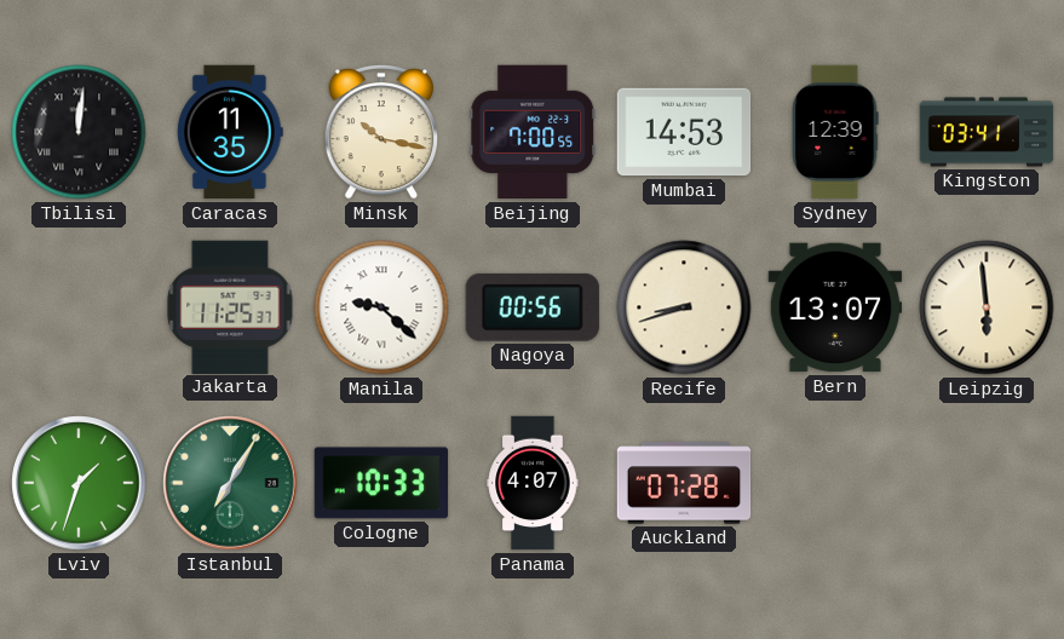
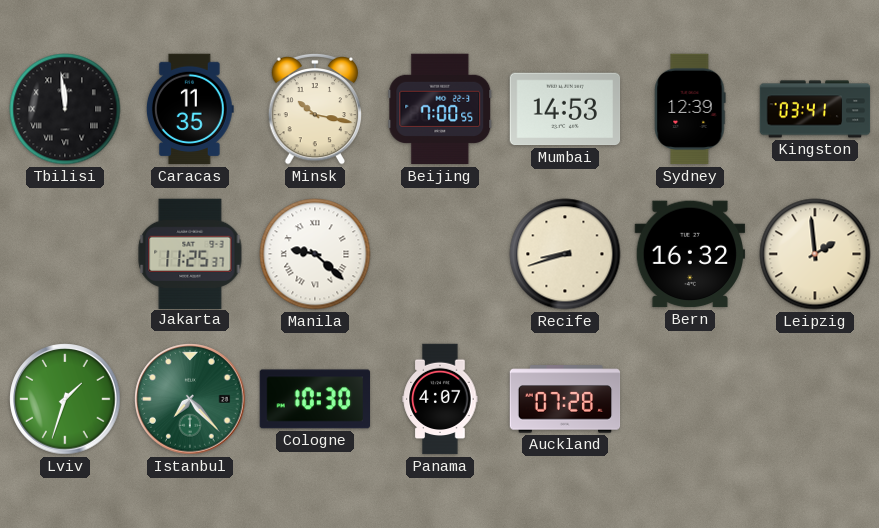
Tbilisi: 12:01 -> 11:59
Nagoya: 00:56 -> none
Bern: 13:07 -> 16:32
Leipzig: 5:59 -> 1:59
Istanbul: 7:05 -> 7:23
Cologne: 10:33 -> 10:30
